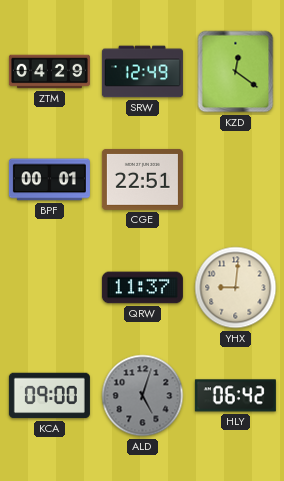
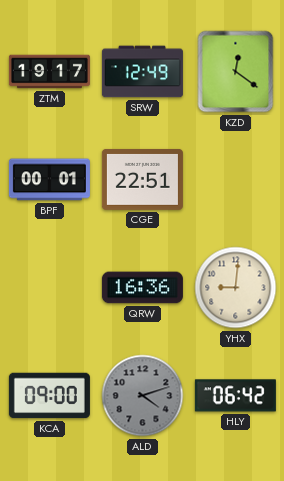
ZTM: 04:29 -> 19:17
QRW: 11:37 -> 16:36
ALD: 5:03 -> 4:12
